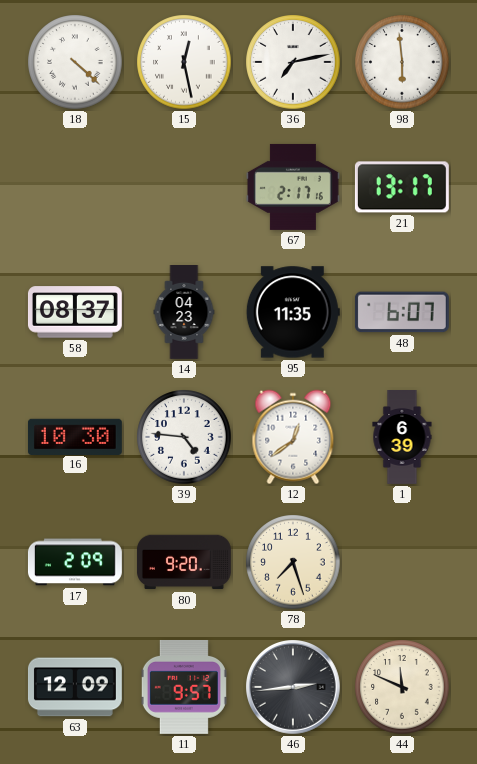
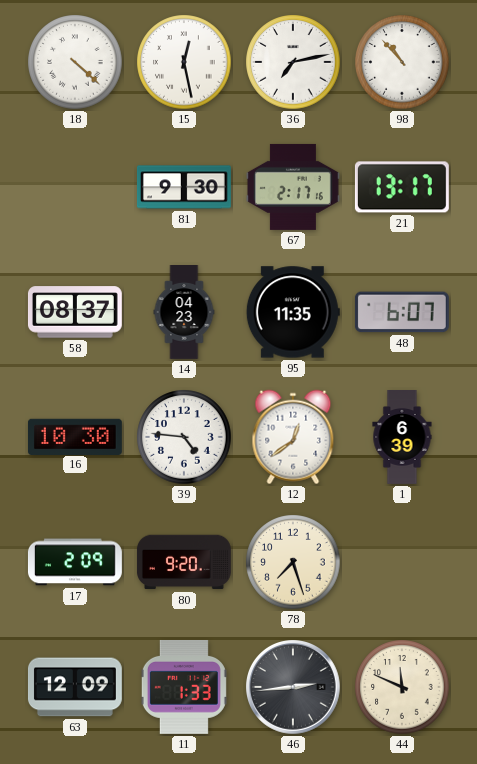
98: 5:59 -> 10:53
81: none -> 9:30
11: 9:57 -> 1:33
